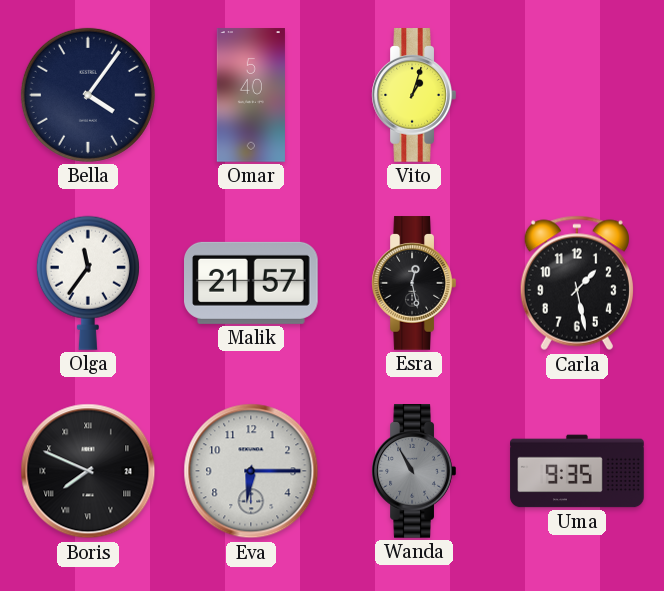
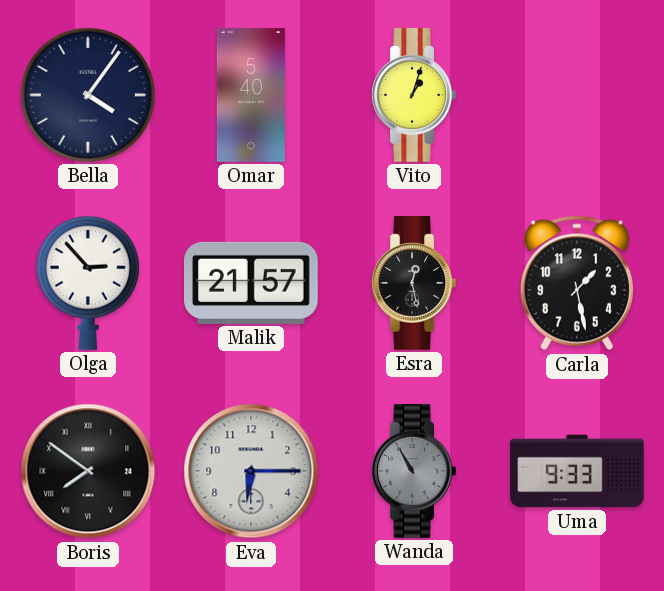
Olga: 11:36 -> 2:53
Boris: 7:49 -> 7:51
Uma: 9:35 -> 9:33
